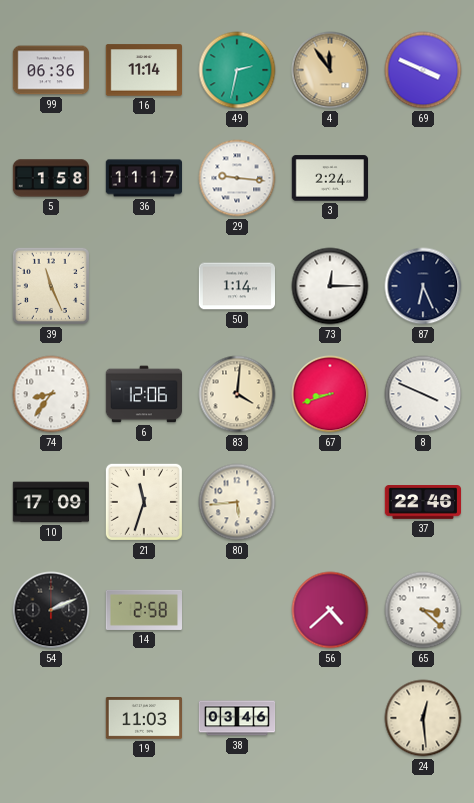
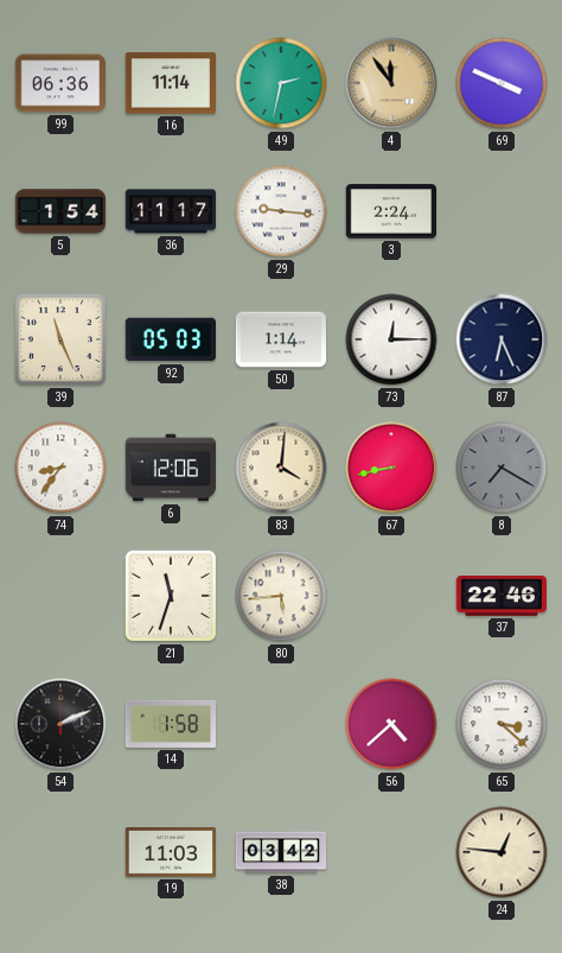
5: 1:58 -> 1:54
92: none -> 05:03
67: 8:42 -> 8:43
8: 3:49 -> 7:20
8 dial: white -> grey
10: 17:09 -> none
14: 2:58 -> 1:58
38: 03:46 -> 03:42
24: 12:29 -> 12:46
